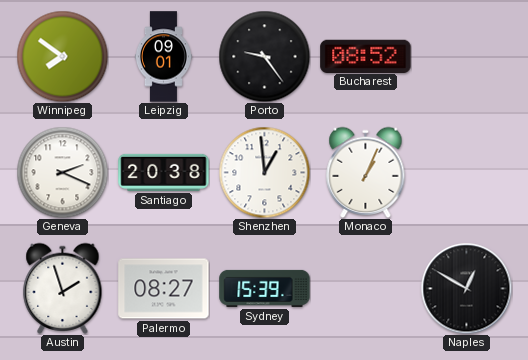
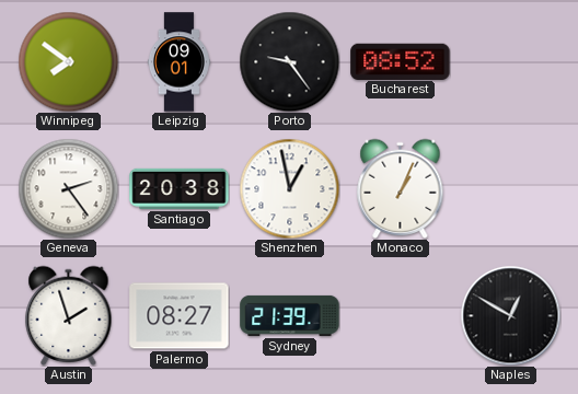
Geneva: 2:19 -> 2:24
Shenzhen: 12:59 -> 12:58
Sydney: 15:39 -> 21:39
